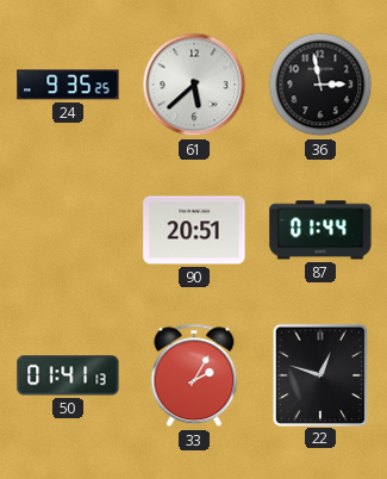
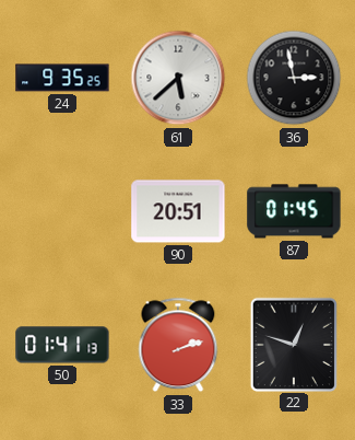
87: 01:44 -> 01:45
33: 2:05 -> 2:12
